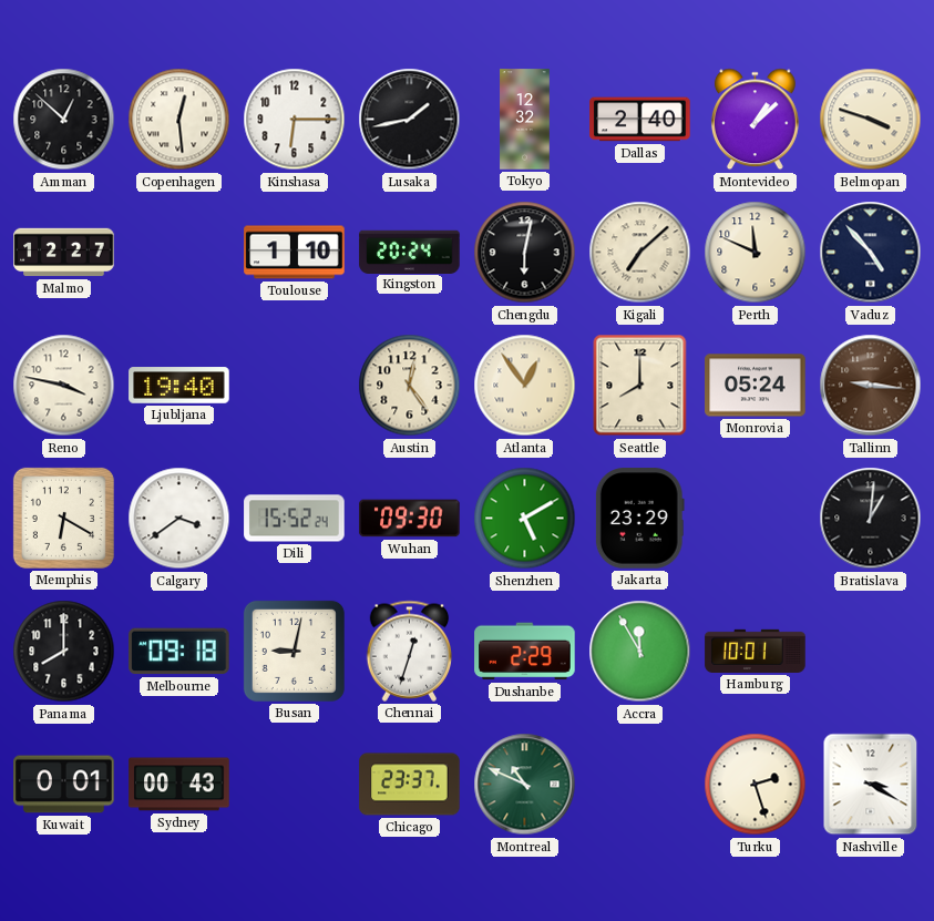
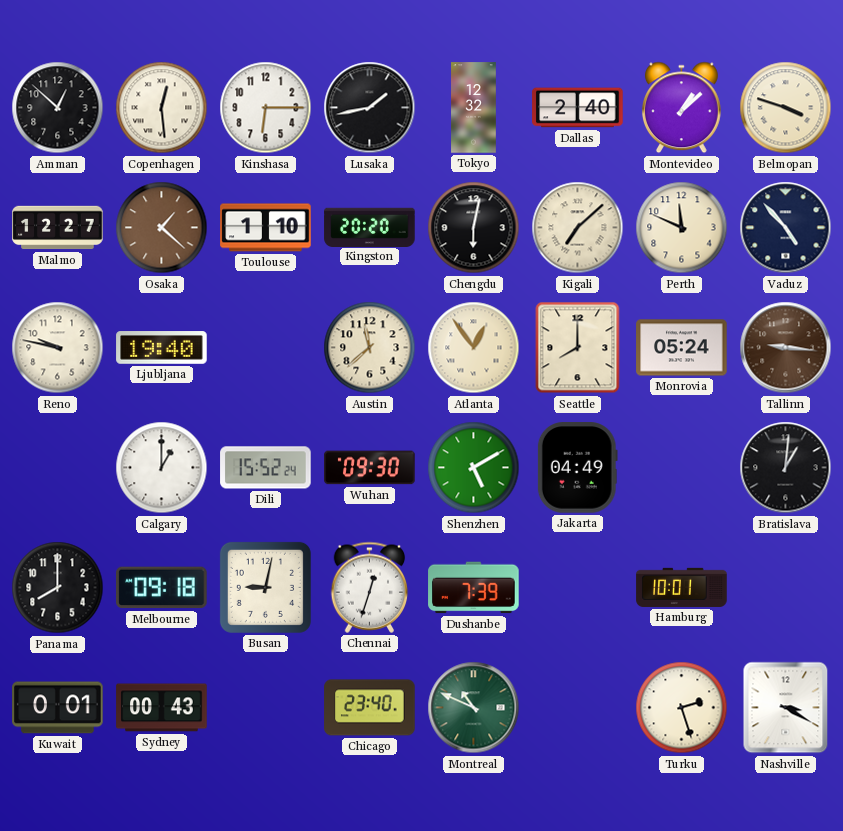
Osaka: none -> 1:22
Kingston: 20:24 -> 20:20
Reno: 3:47 -> 9:47
Austin: 12:24 -> 11:38
Memphis: 6:20 -> none
Calgary: 3:39 -> 1:00
Jakarta: 23:29 -> 04:49
Dushanbe: 2:29 -> 7:39
Accra: 11:55 -> none
Chicago: 23:37 -> 23:40
